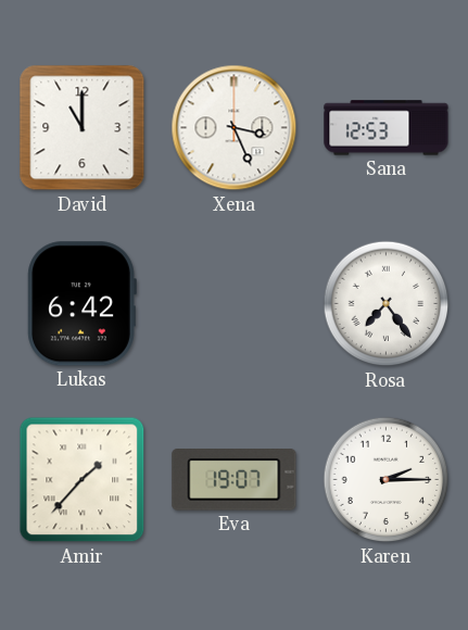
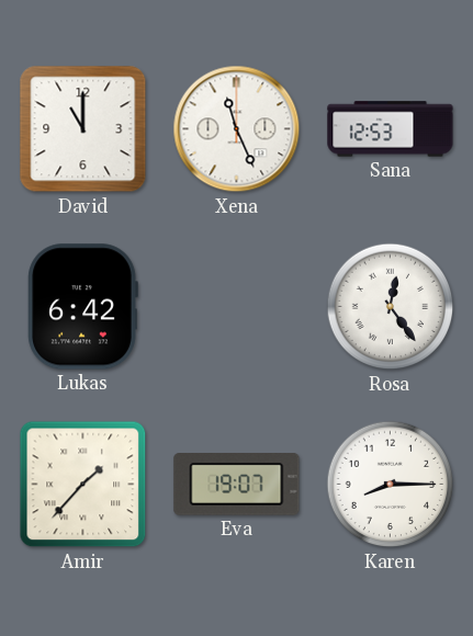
Xena: 3:26 -> 11:26
Rosa: 7:24 -> 12:24
Karen: 2:15 -> 8:15
